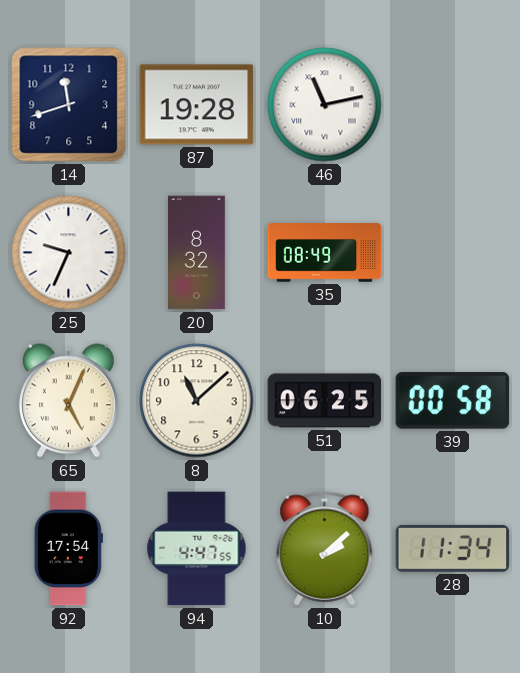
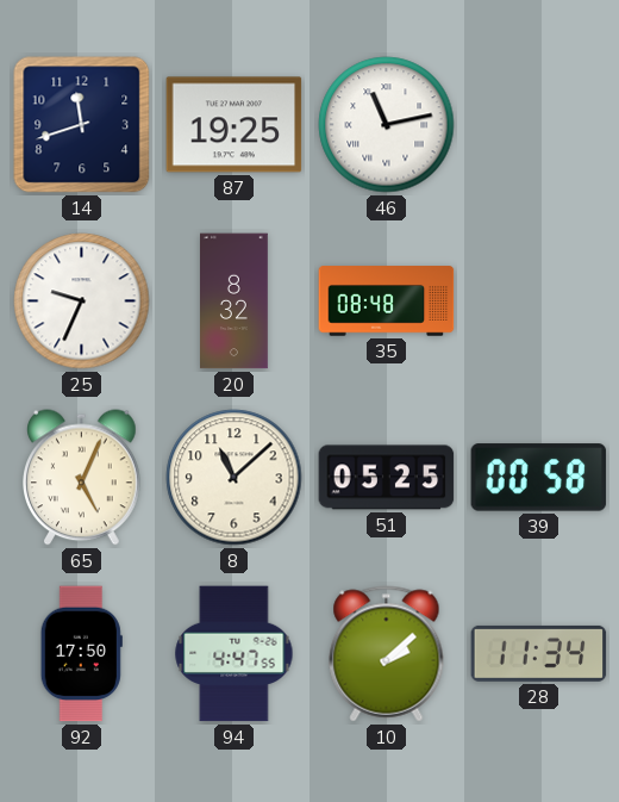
87: 19:28 -> 19:25
35: 08:49 -> 08:48
51: 06:25 -> 05:25
92: 17:54 -> 17:50
